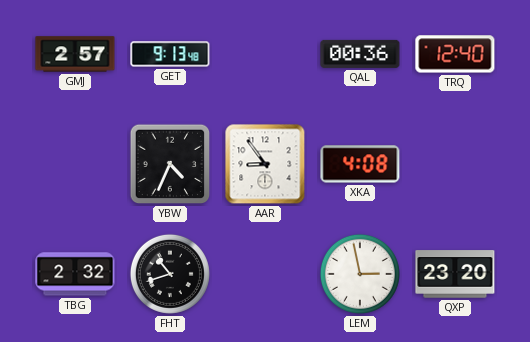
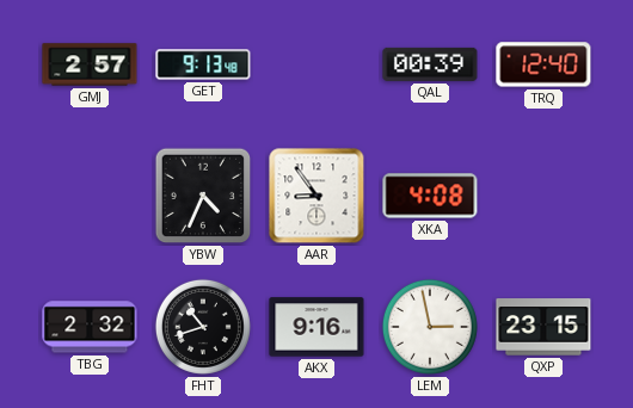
QAL: 00:36 -> 00:39
AKX: none -> 9:16
QXP: 23:20 -> 23:15
